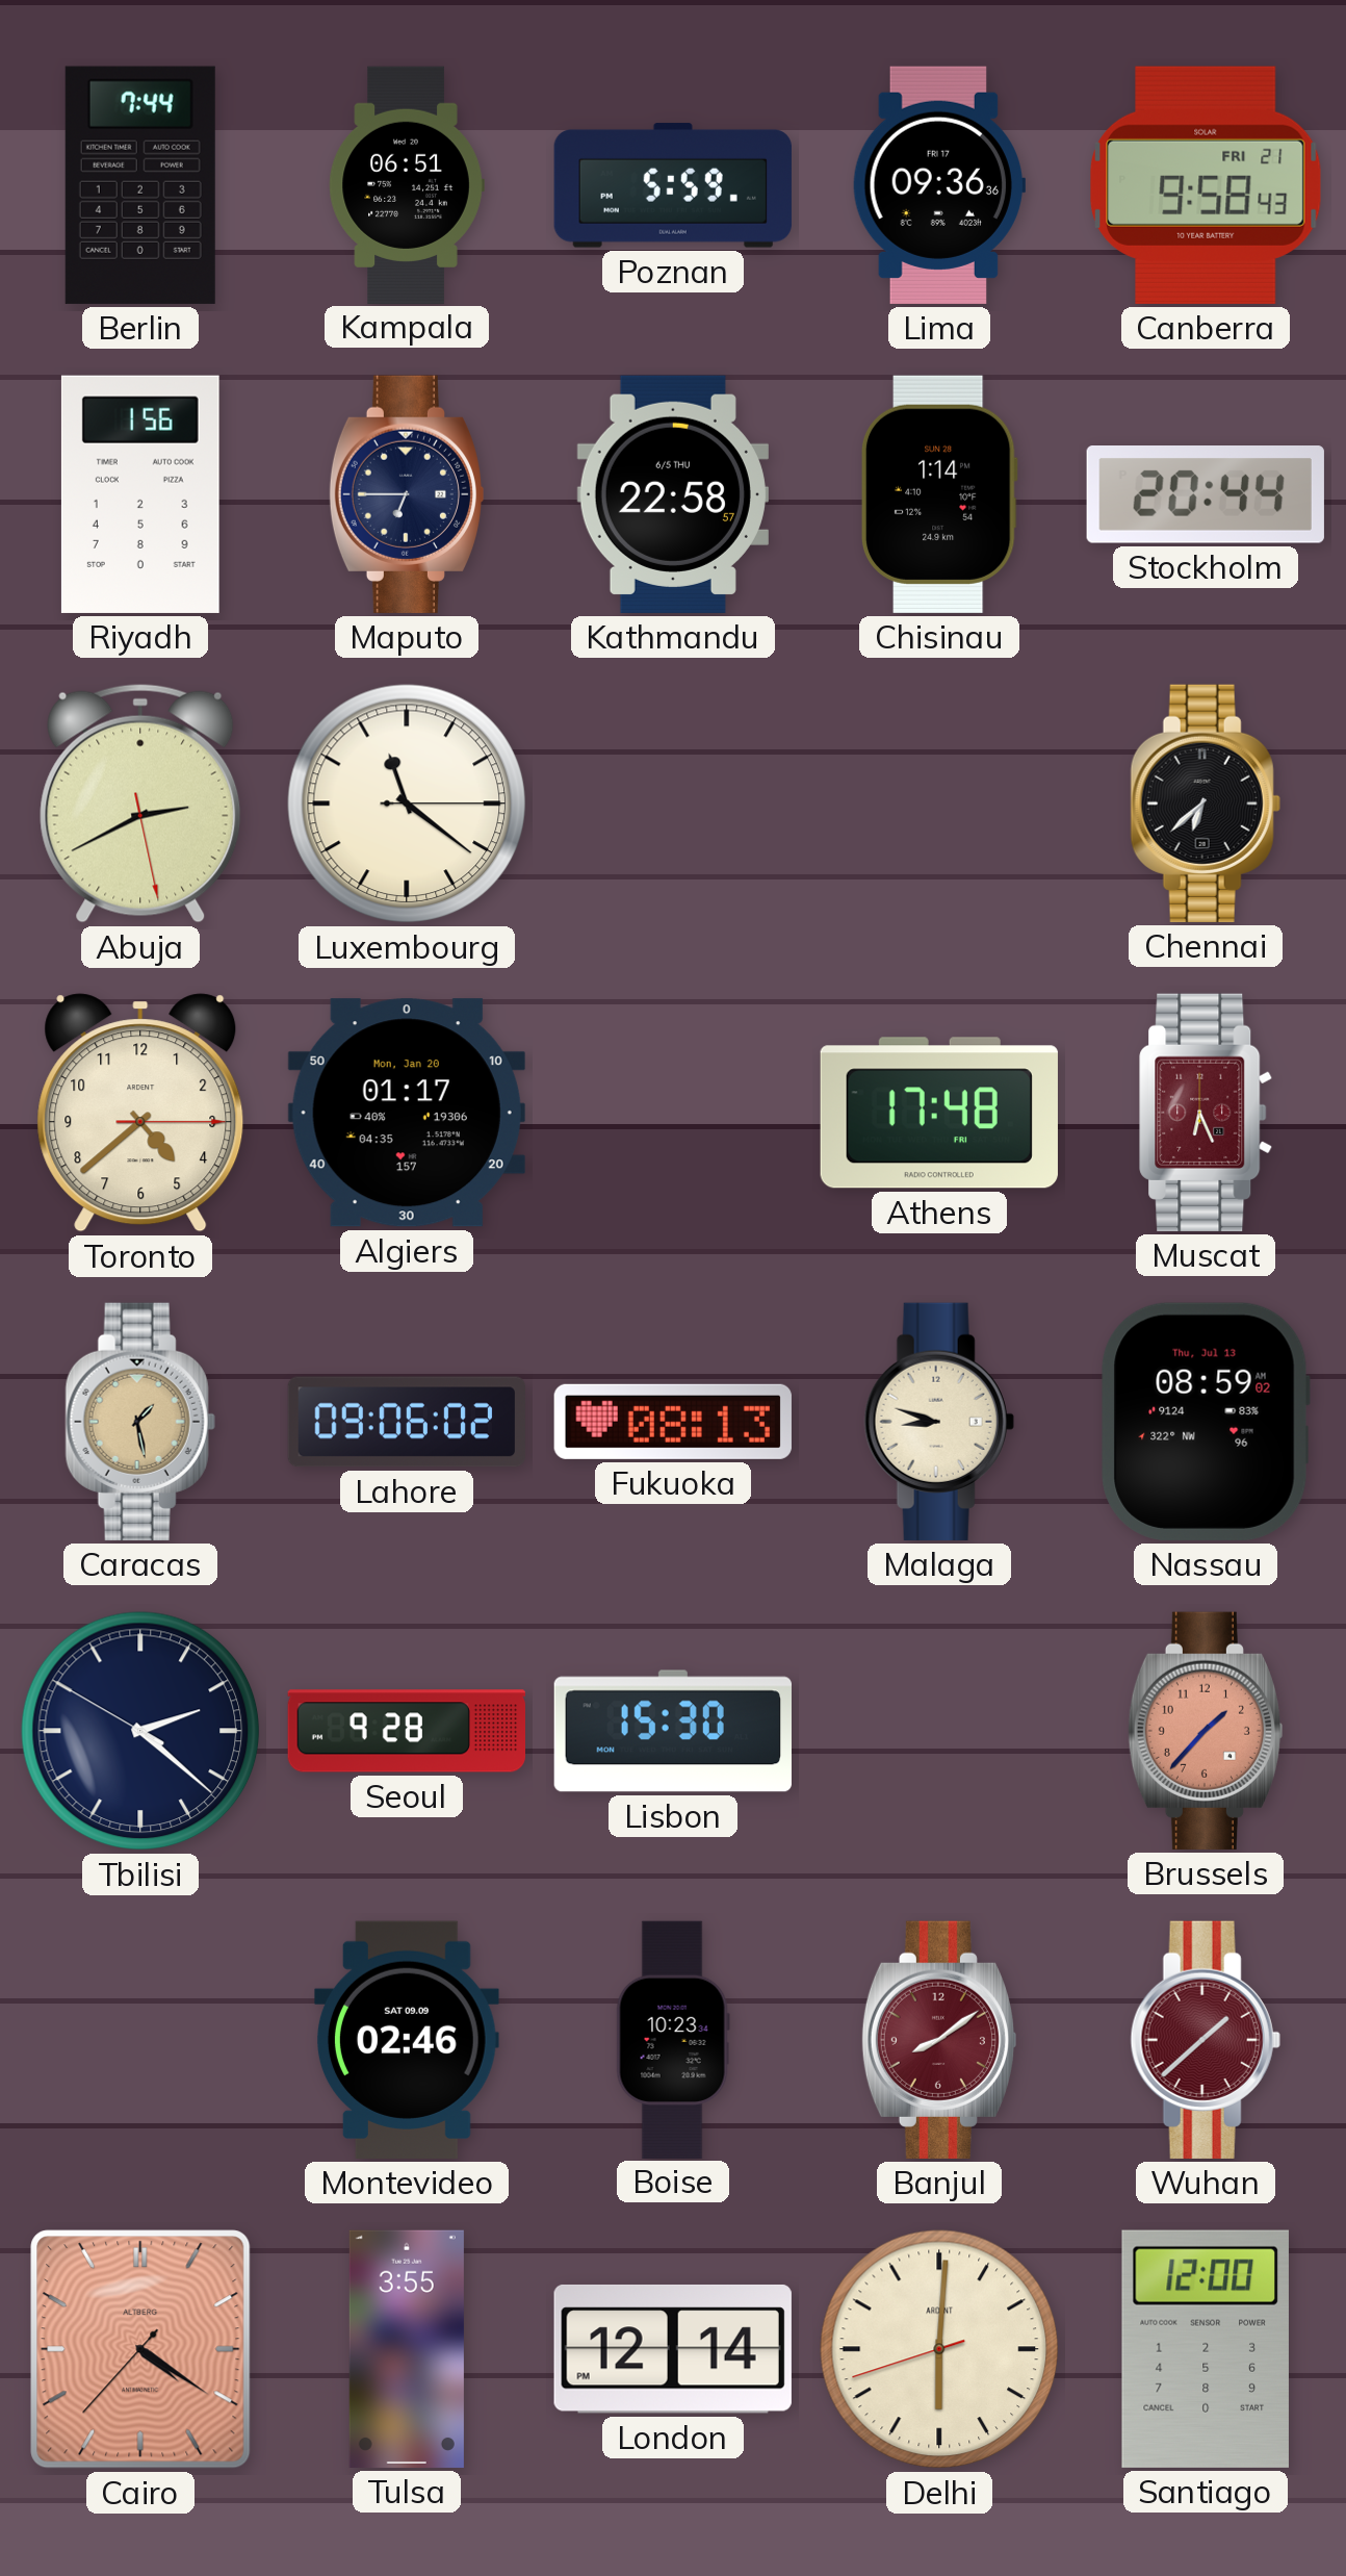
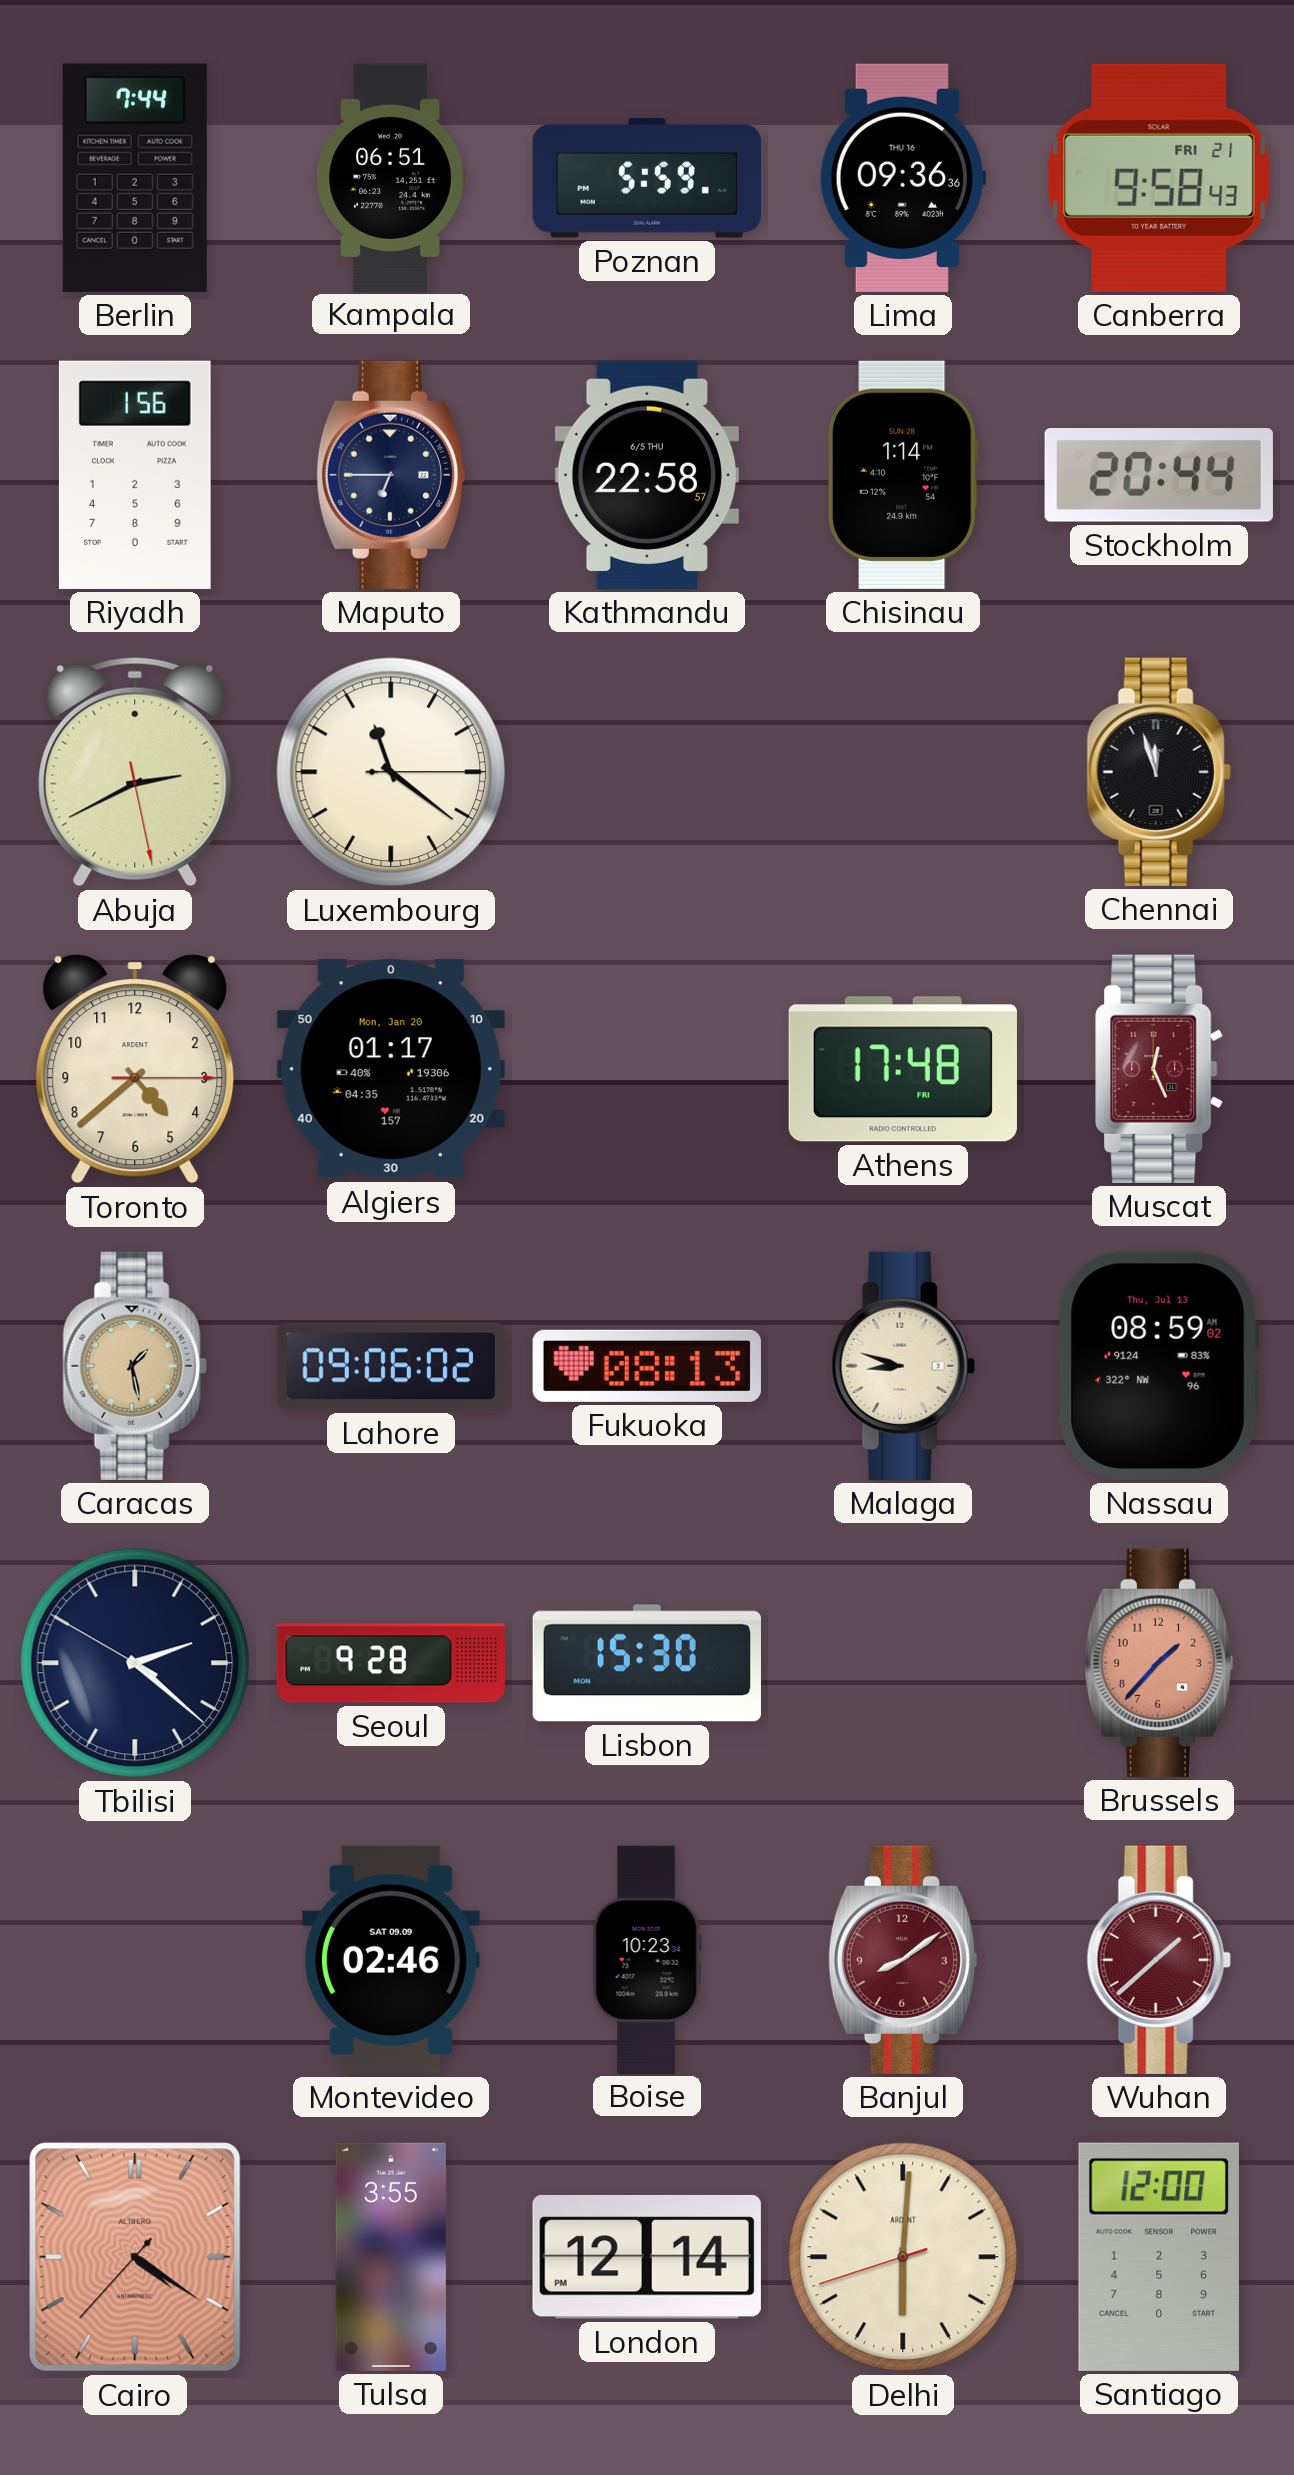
Lima date: FRI 17 -> THU 16
Chennai: 6:38 -> 11:57
Muscat: 6:26 -> 12:26
